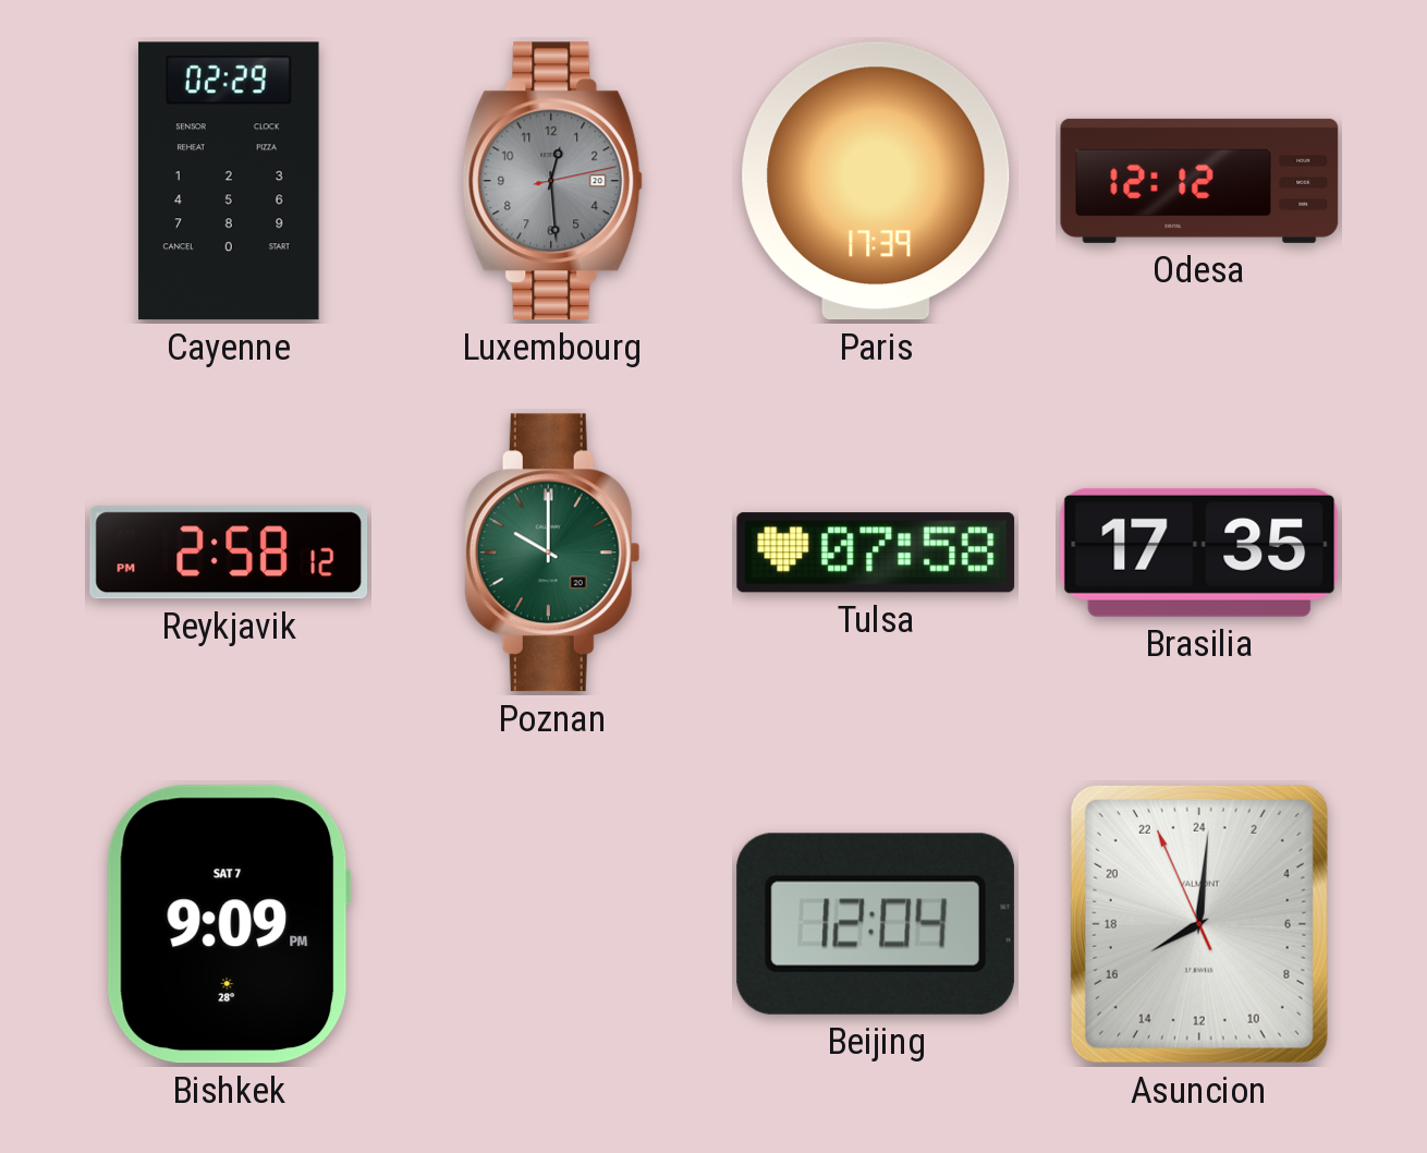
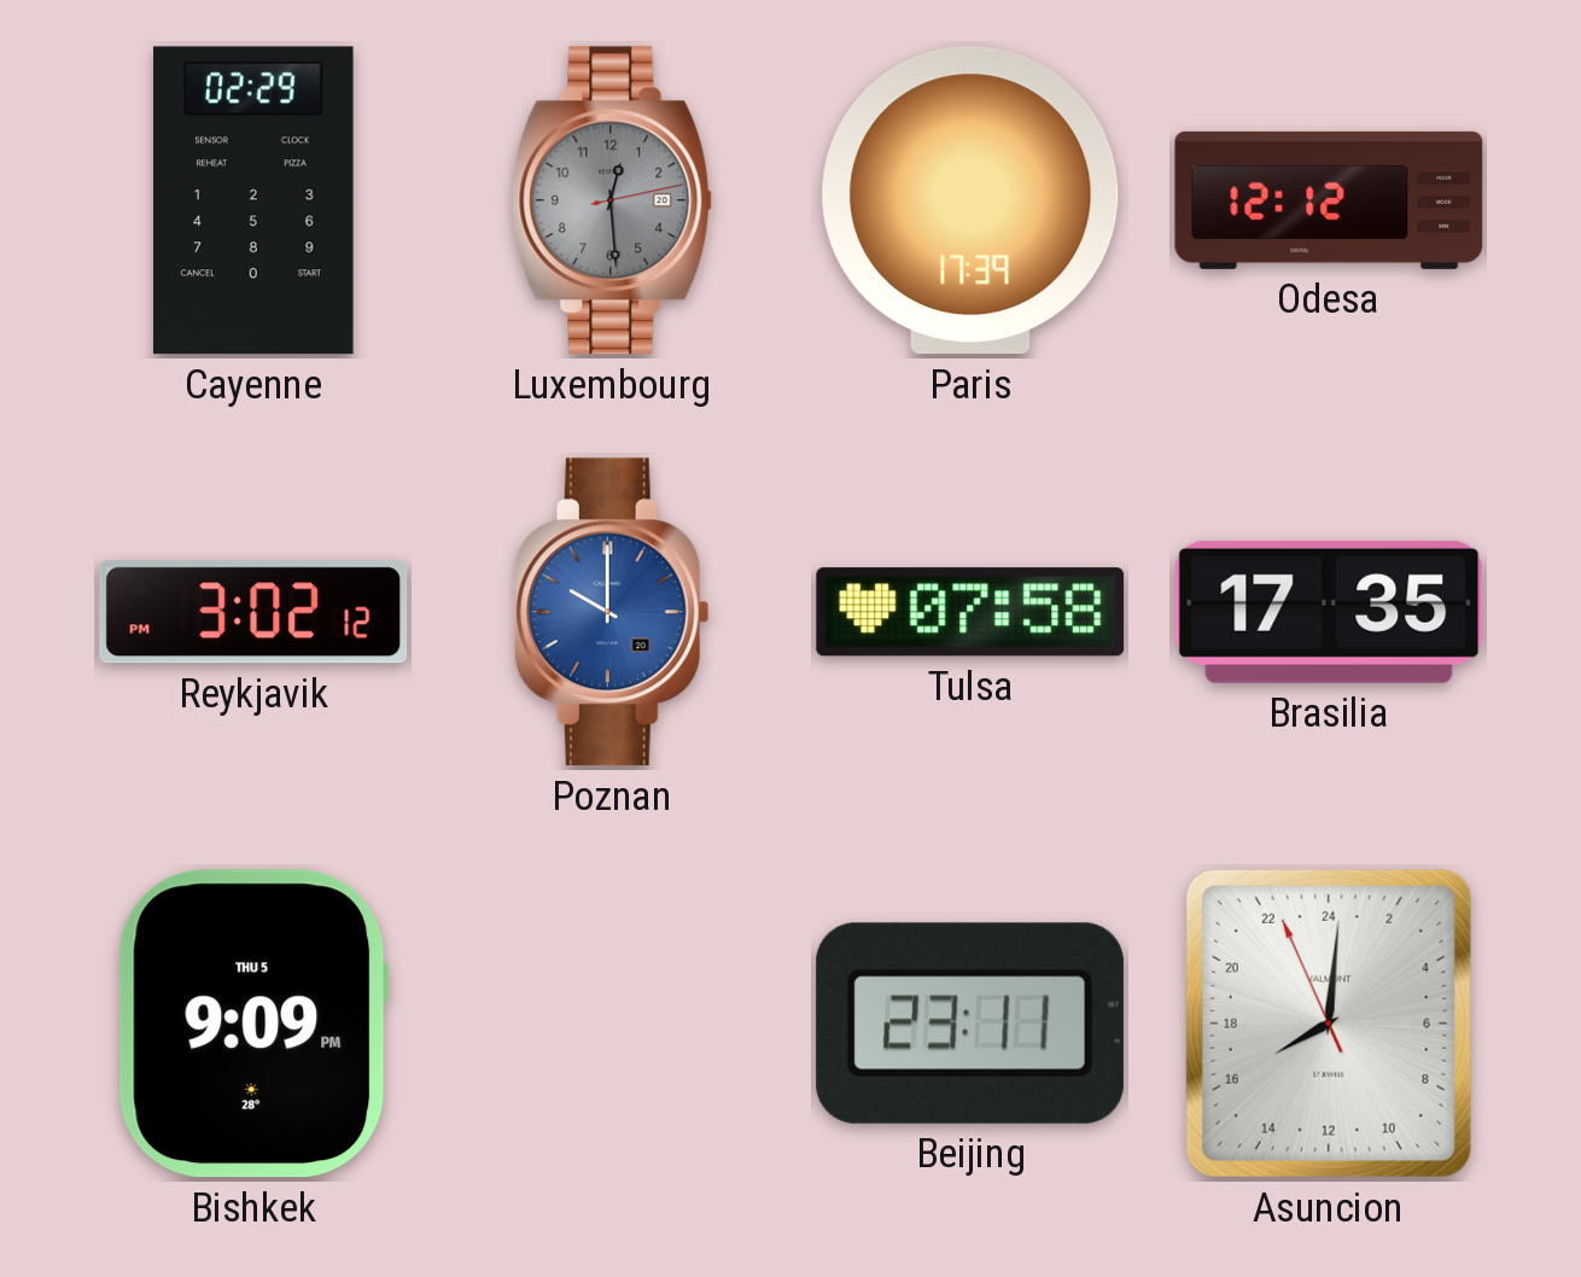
Reykjavik: 2:58 -> 3:02
Poznan dial: green -> blue
Bishkek date: SAT 7 -> THU 5
Beijing: 12:04 -> 23:11
